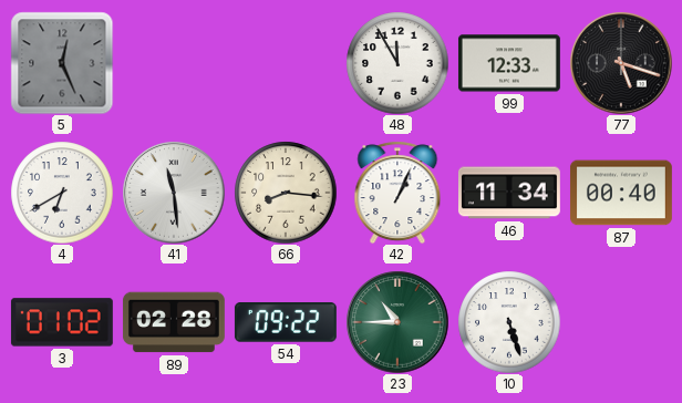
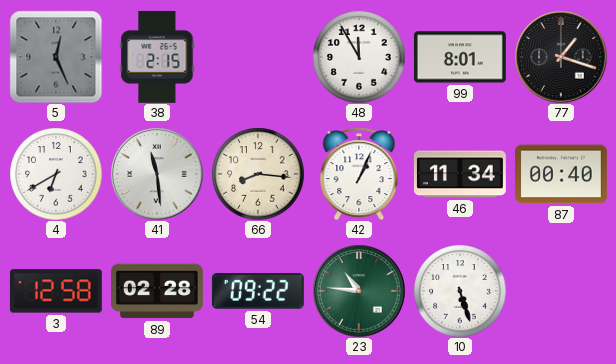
38: none -> 2:15
99: 12:33 -> 8:01
77: 5:18 -> 1:18
3: 01:02 -> 12:58
23: 10:45 -> 10:46
